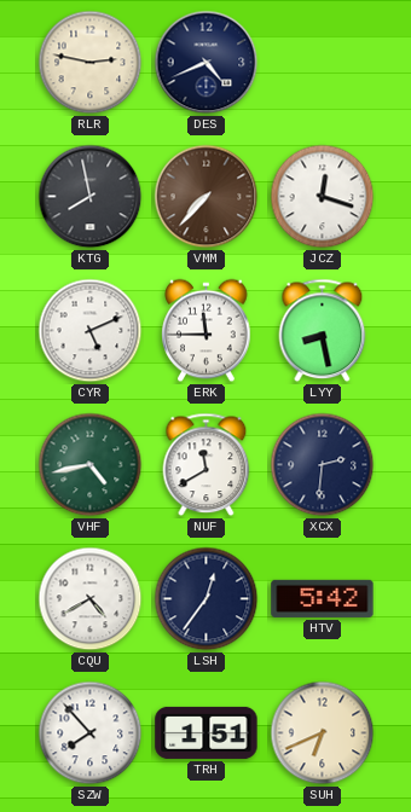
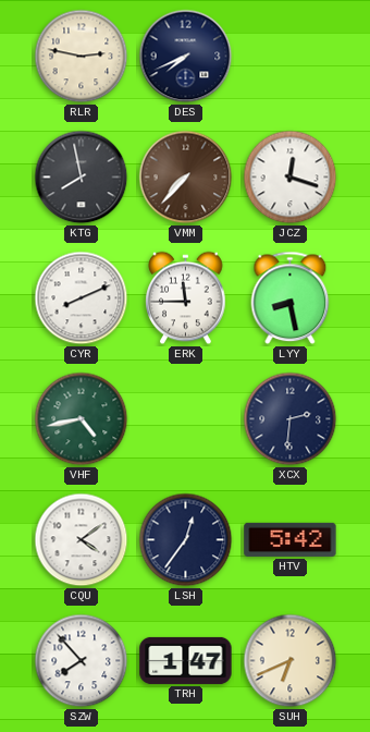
DES: 4:41 -> 7:41
CYR: 5:11 -> 8:11
NUF: 11:40 -> none
CQU: 4:40 -> 4:09
TRH: 1:51 -> 1:47
